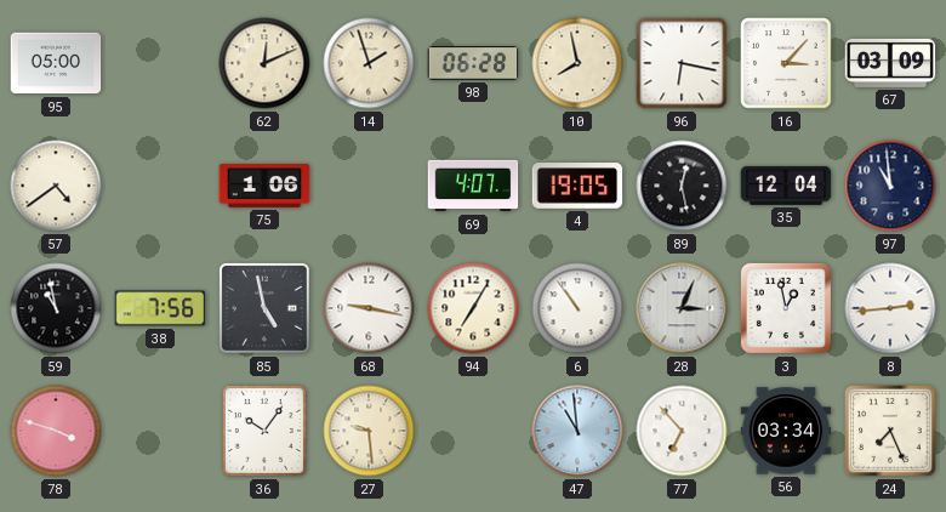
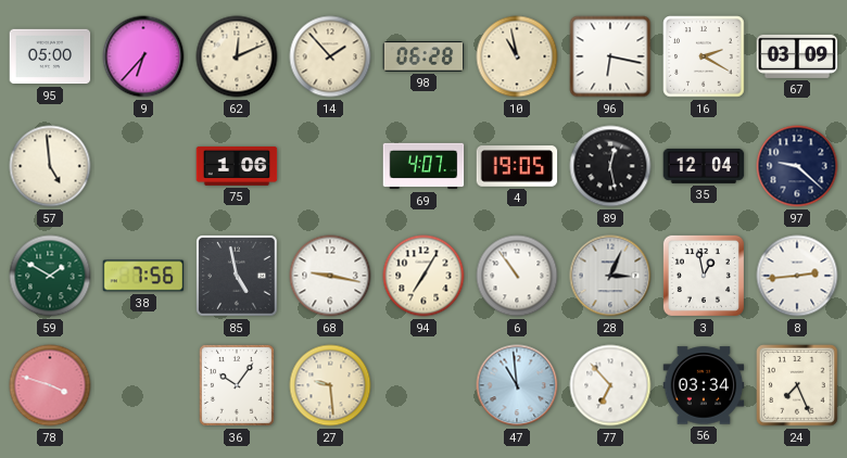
9: none -> 6:37
14: 1:57 -> 1:53
10: 7:58 -> 10:58
16: 3:07 -> 2:20
57: 4:39 -> 4:59
97: 10:59 -> 9:22
59: 10:58 -> 1:50
59 dial: black -> green
